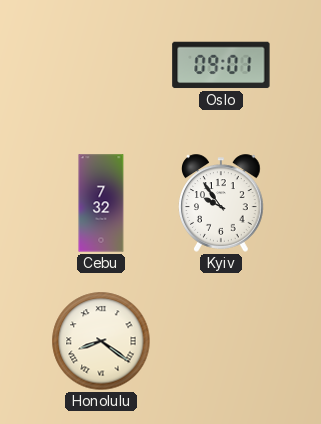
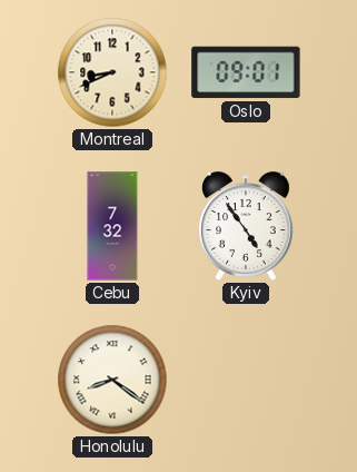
Montreal: none -> 8:41
Kyiv: 9:54 -> 4:54
